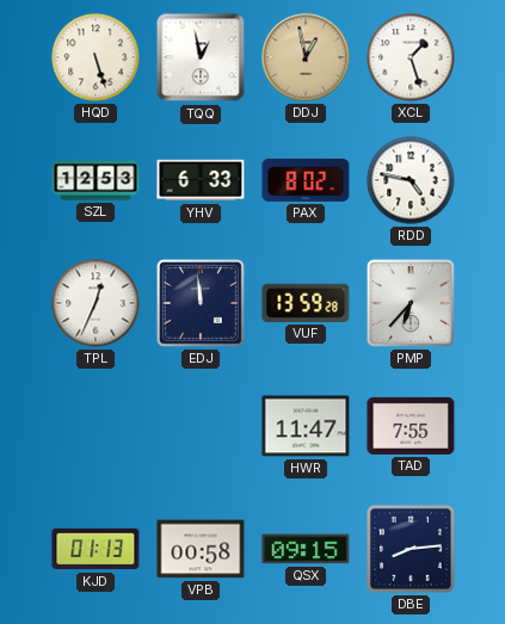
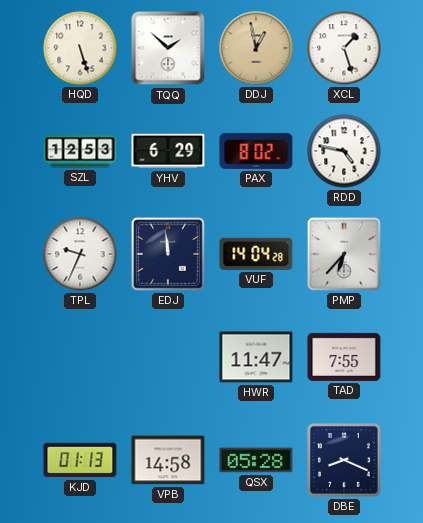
TQQ: 12:58 -> 1:52
YHV: 6:33 -> 6:29
TPL: 12:34 -> 9:34
VUF: 13:59 -> 14:04
VPB: 00:58 -> 14:58
QSX: 09:15 -> 05:28
DBE: 8:14 -> 8:19
